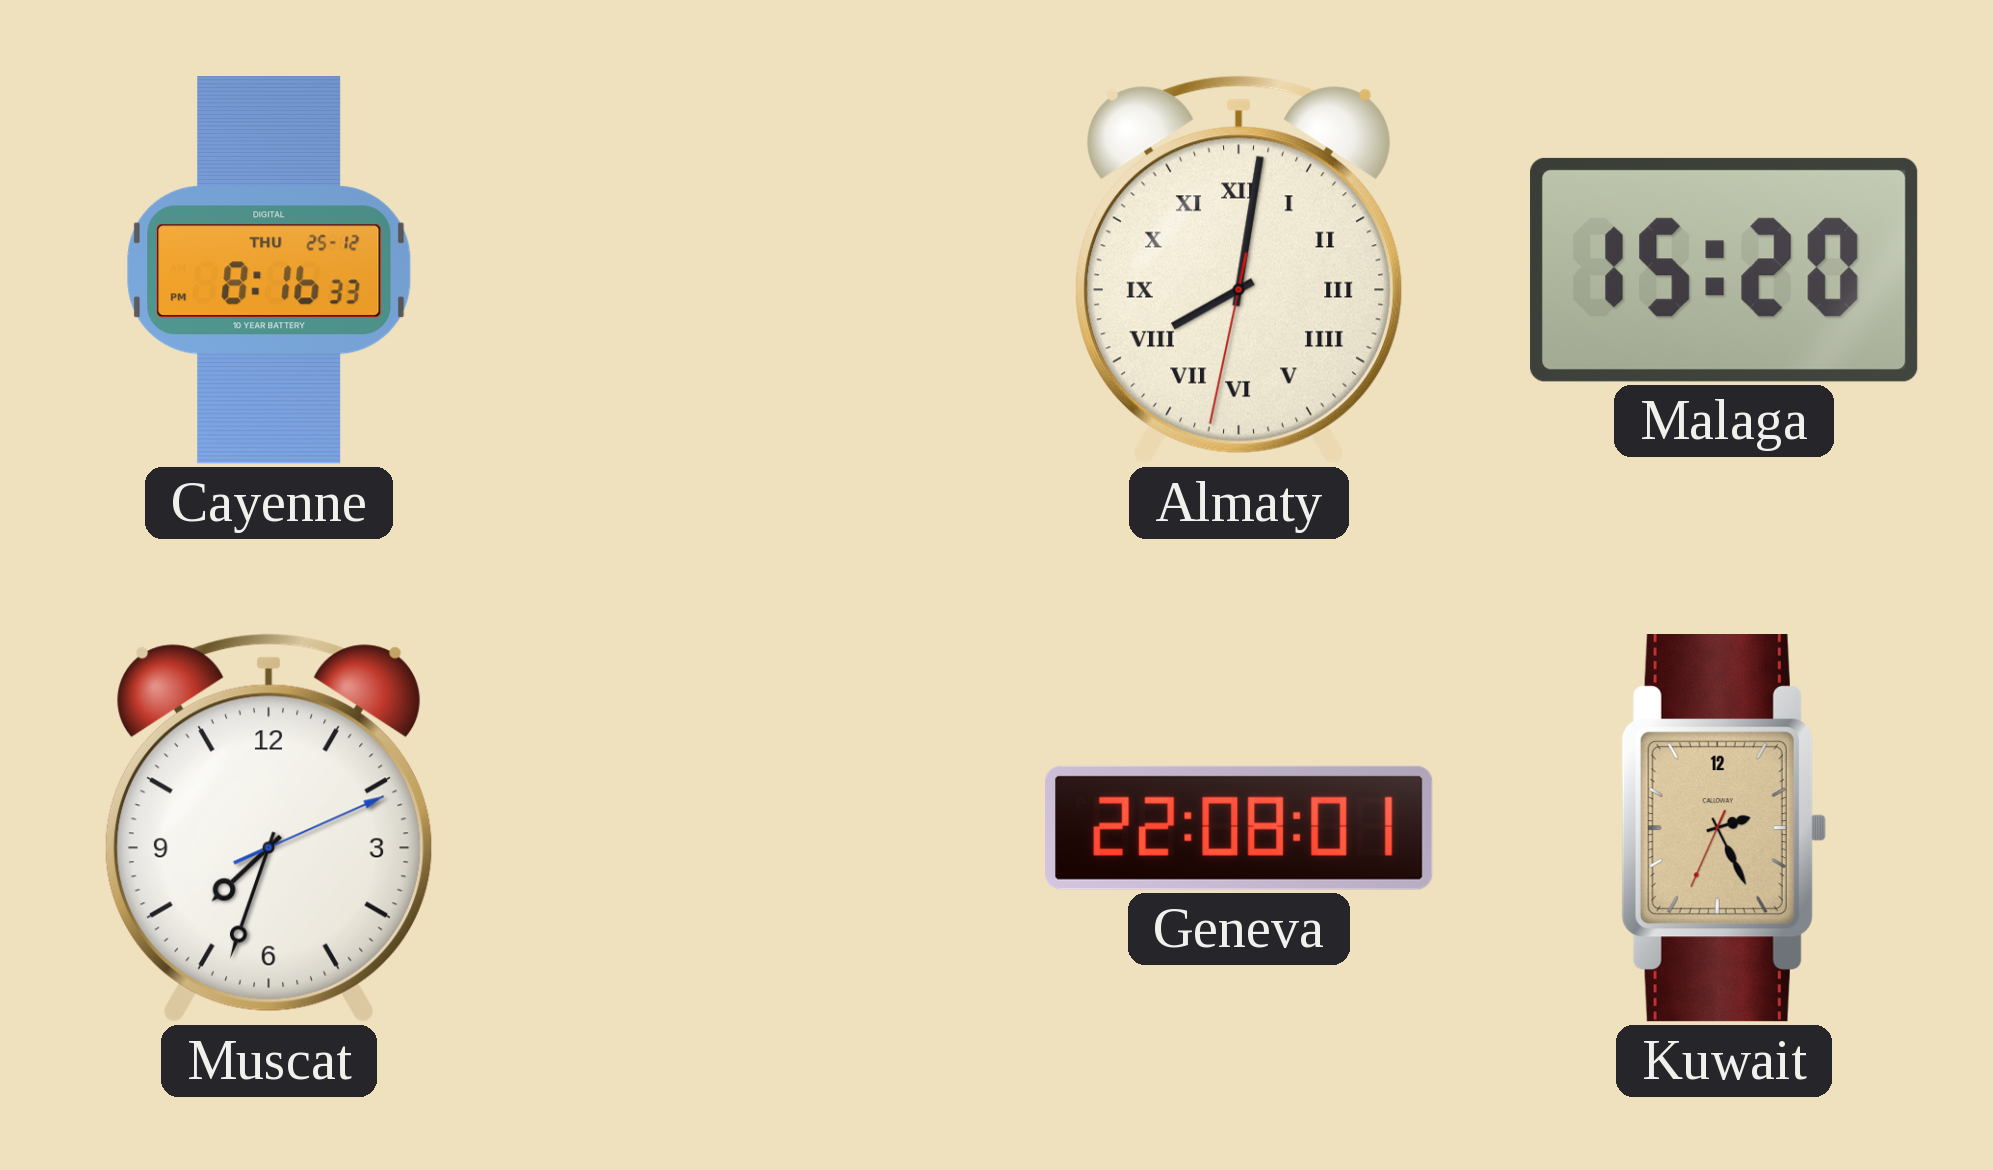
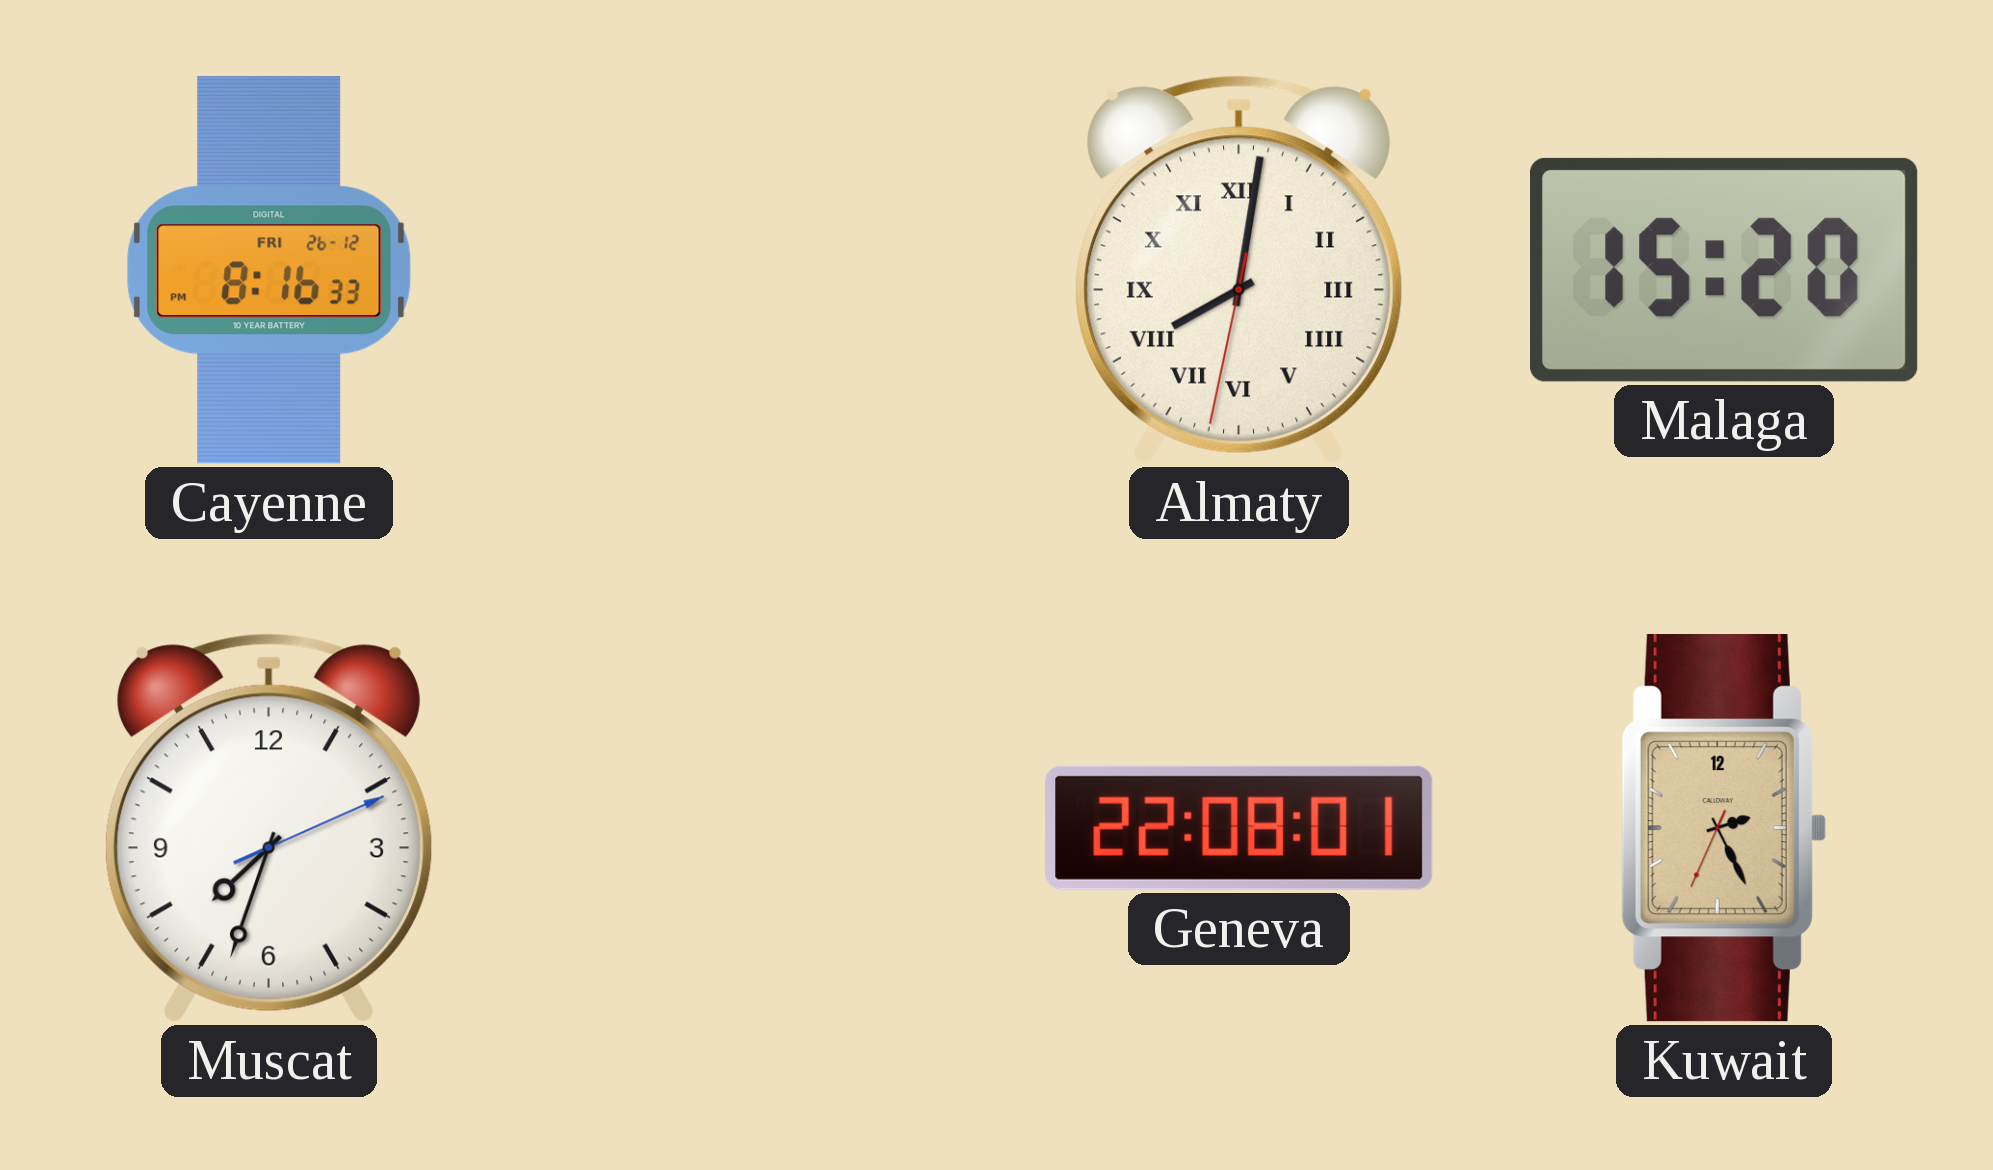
Cayenne date: THU 25-12 -> FRI 26-12
